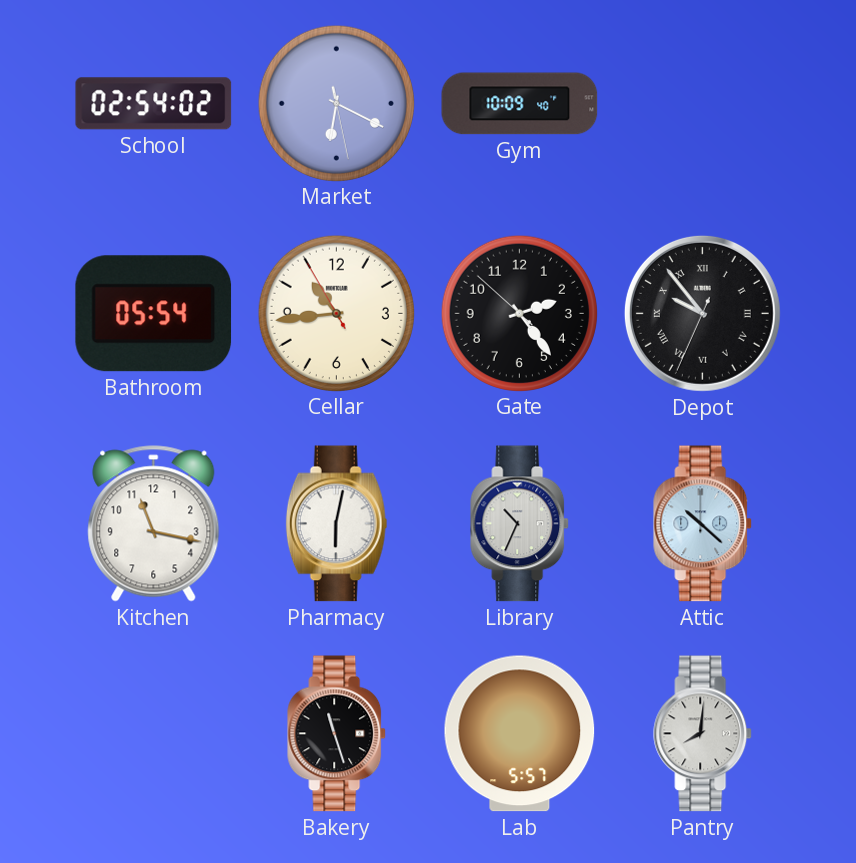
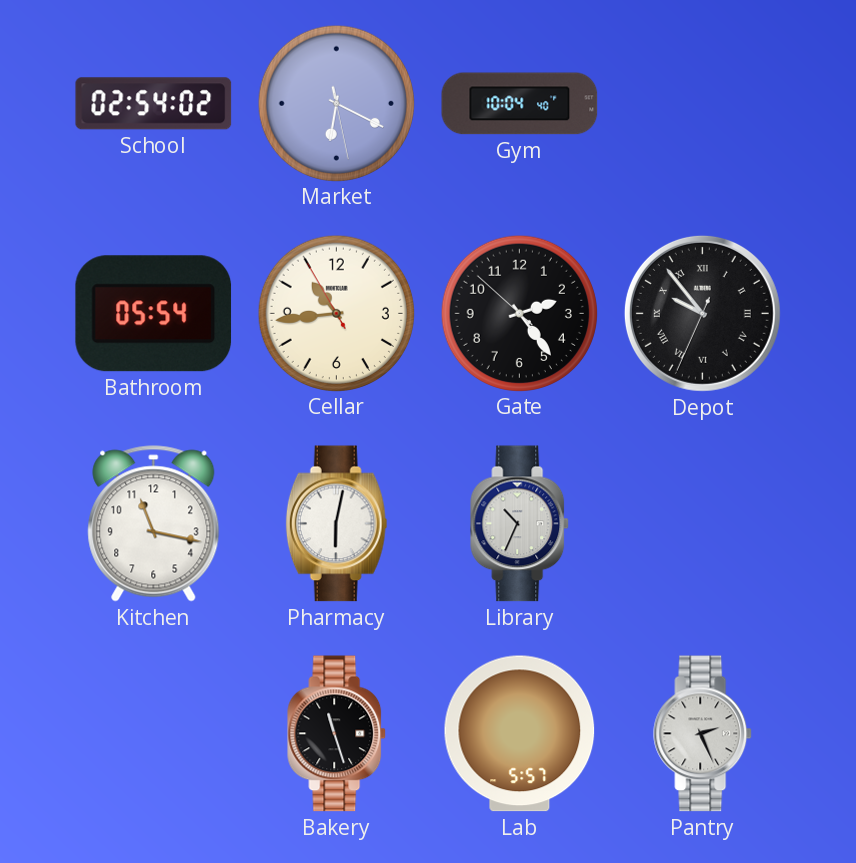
Gym: 10:09 -> 10:04
Attic: 10:22 -> none
Pantry: 8:01 -> 2:26
